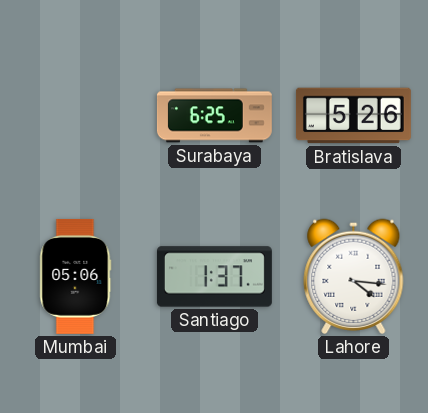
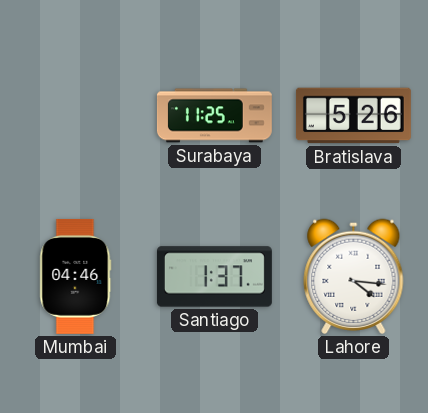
Surabaya: 6:25 -> 11:25
Mumbai: 05:06 -> 04:46
